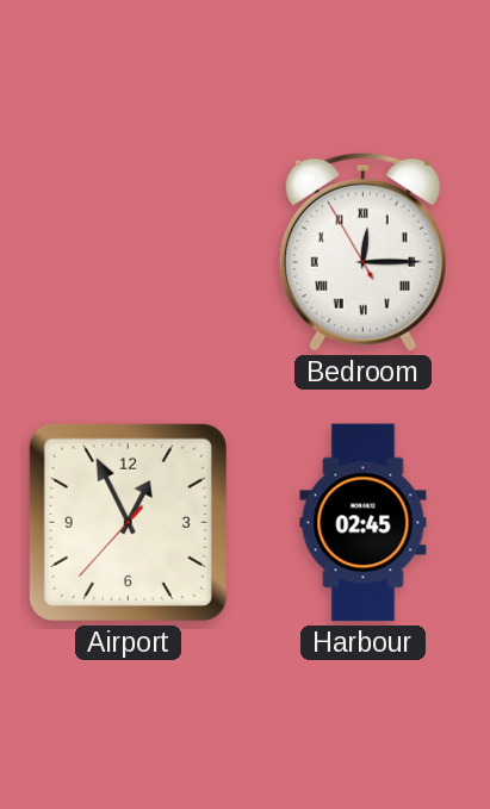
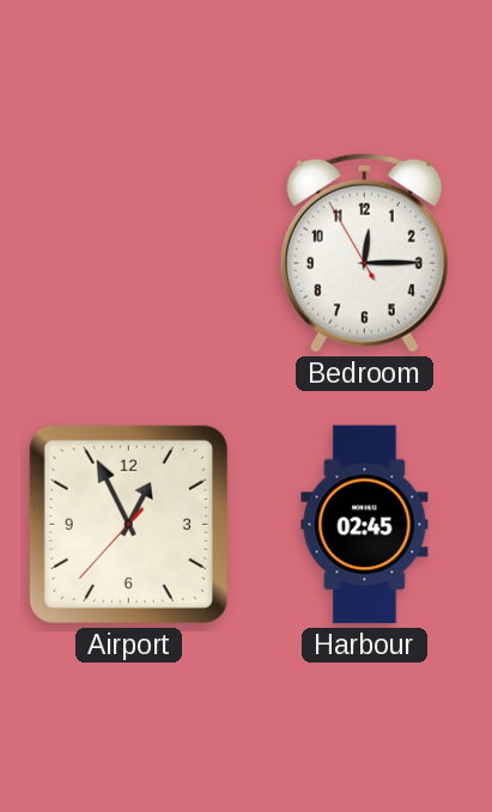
Bedroom numerals: Roman -> Arabic
